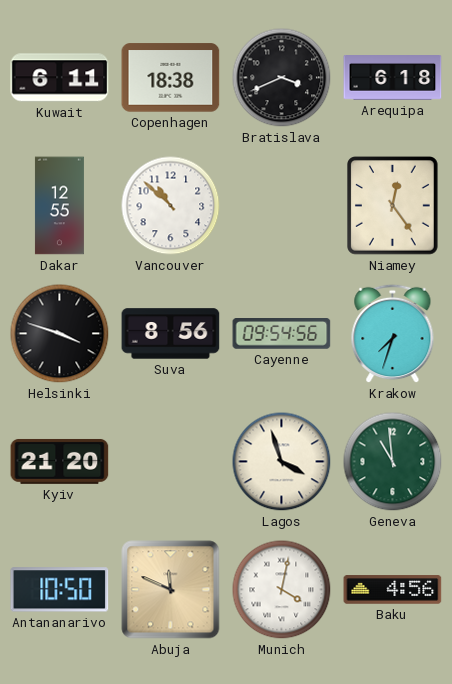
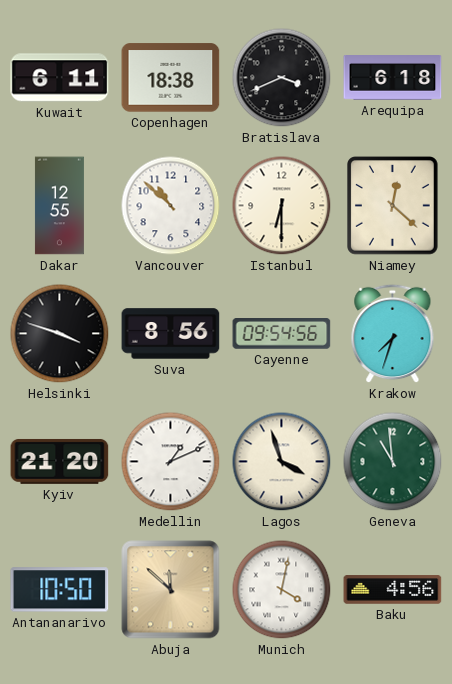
Istanbul: none -> 6:30
Niamey: 12:24 -> 12:22
Medellin: none -> 1:11
Abuja: 11:49 -> 11:52
